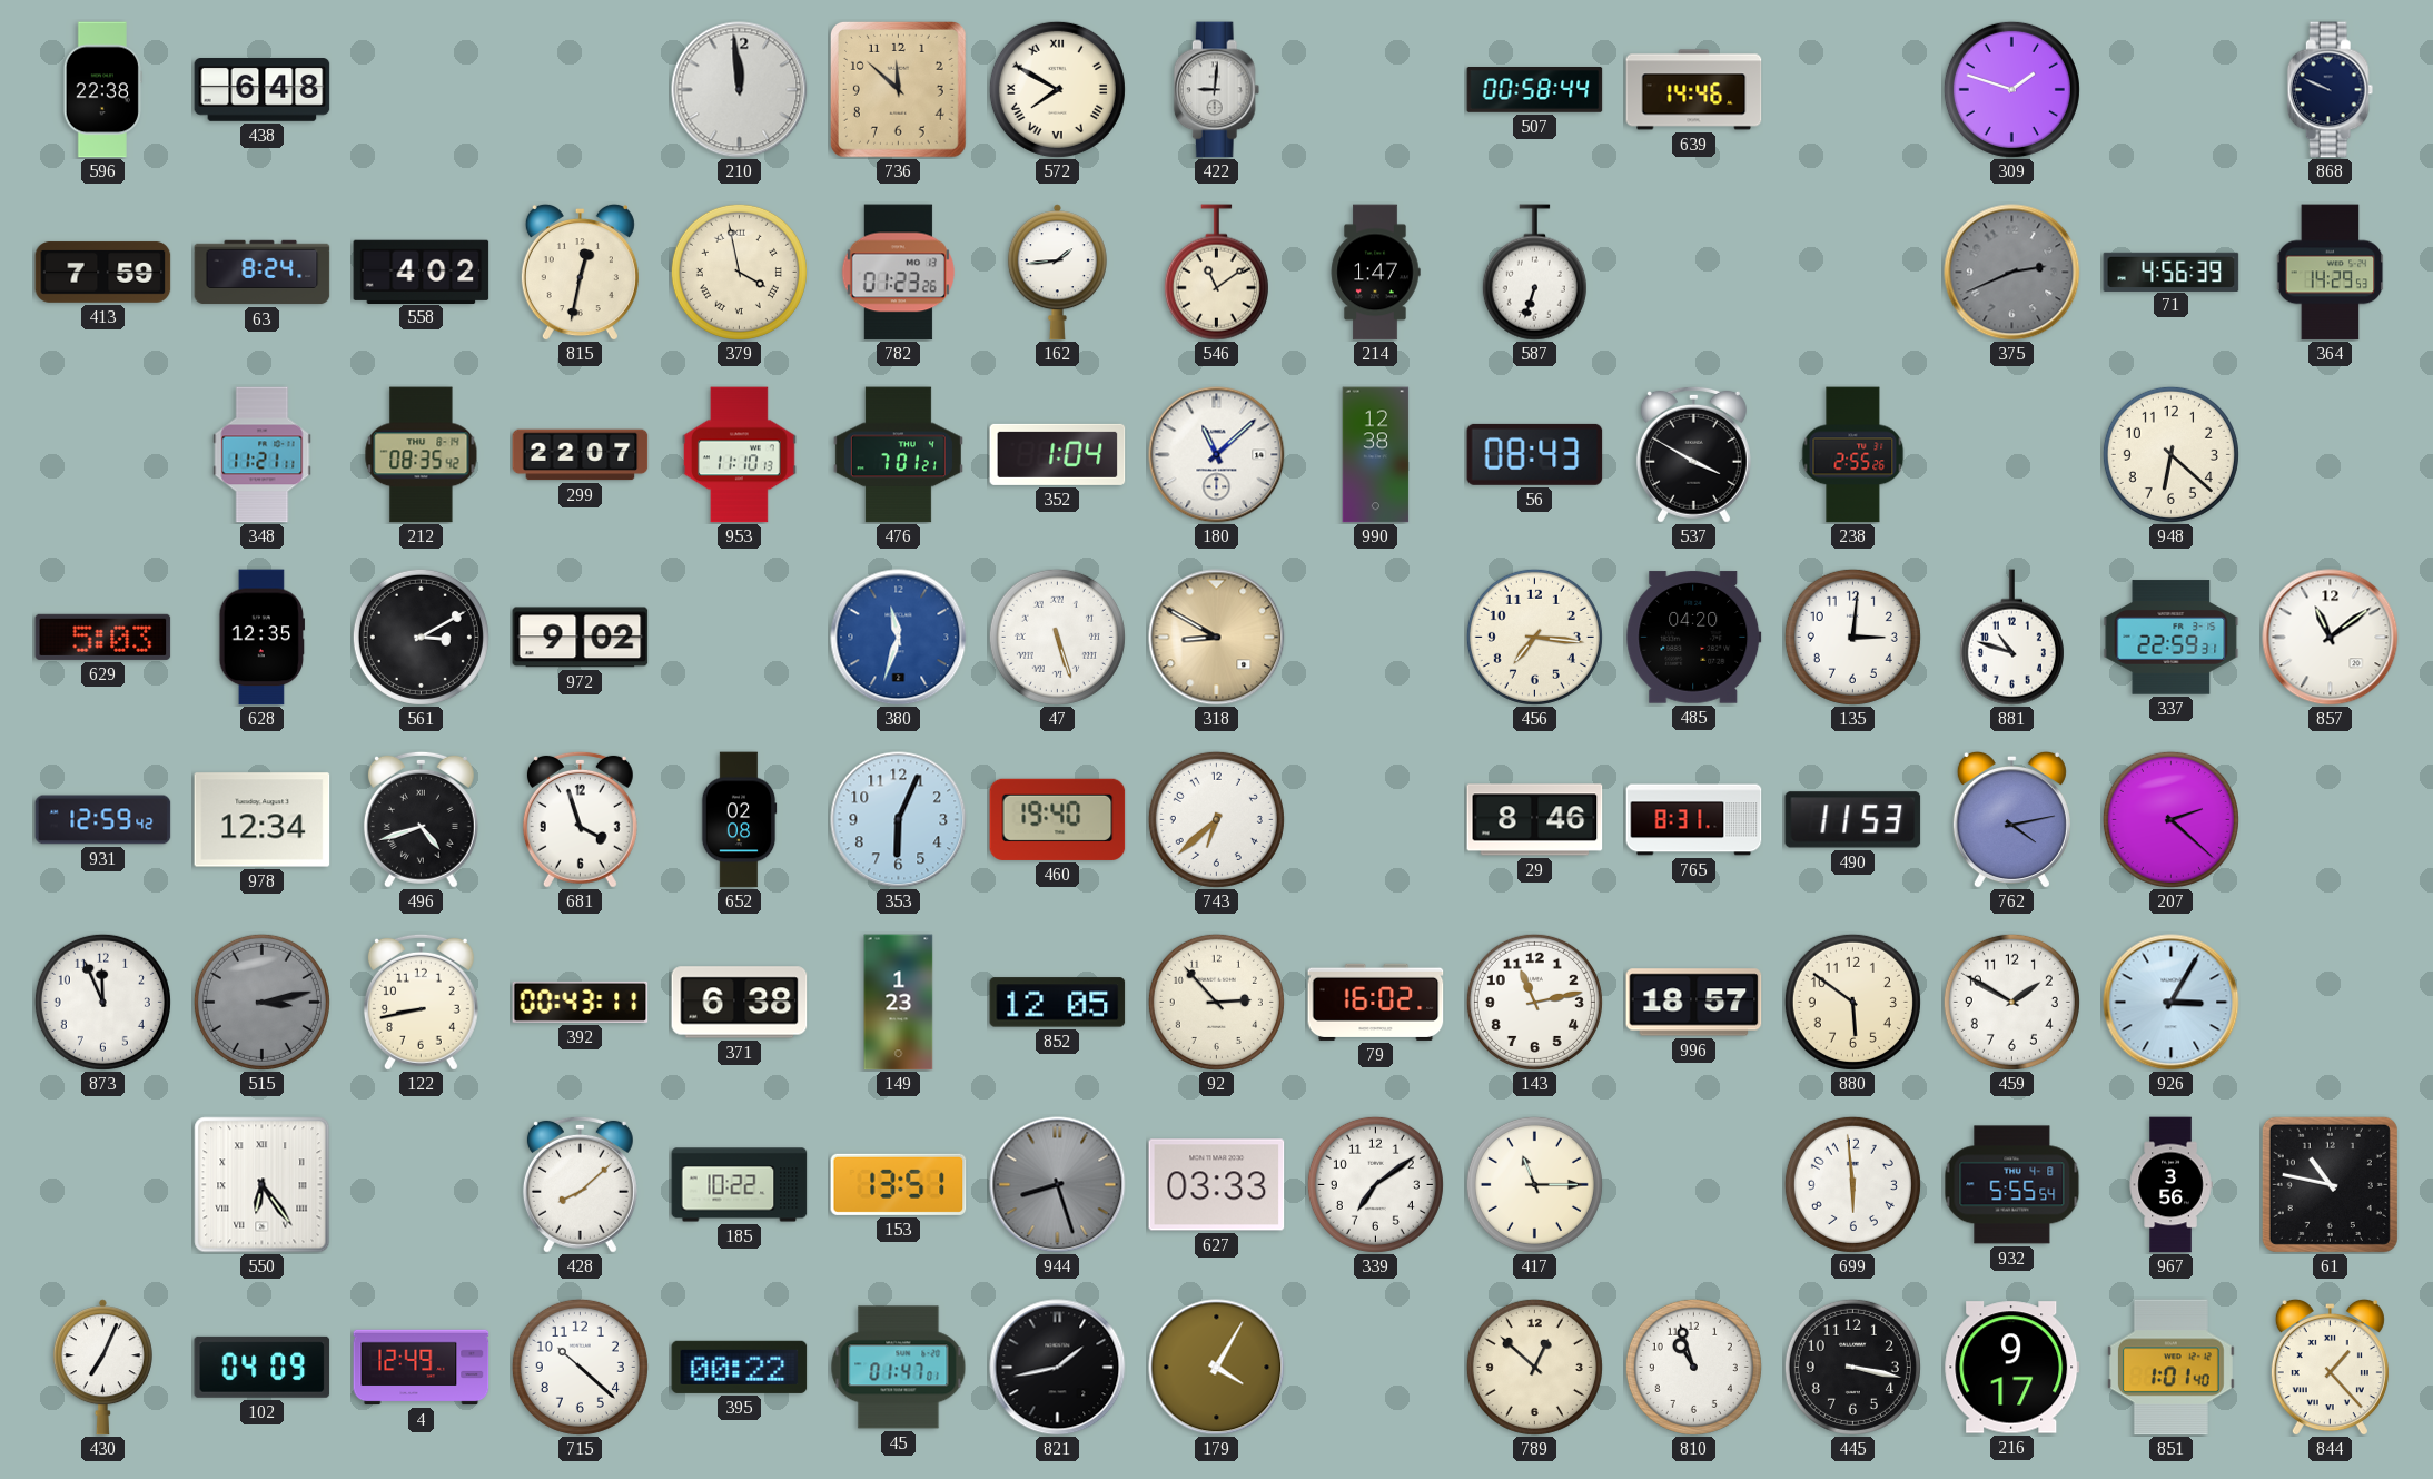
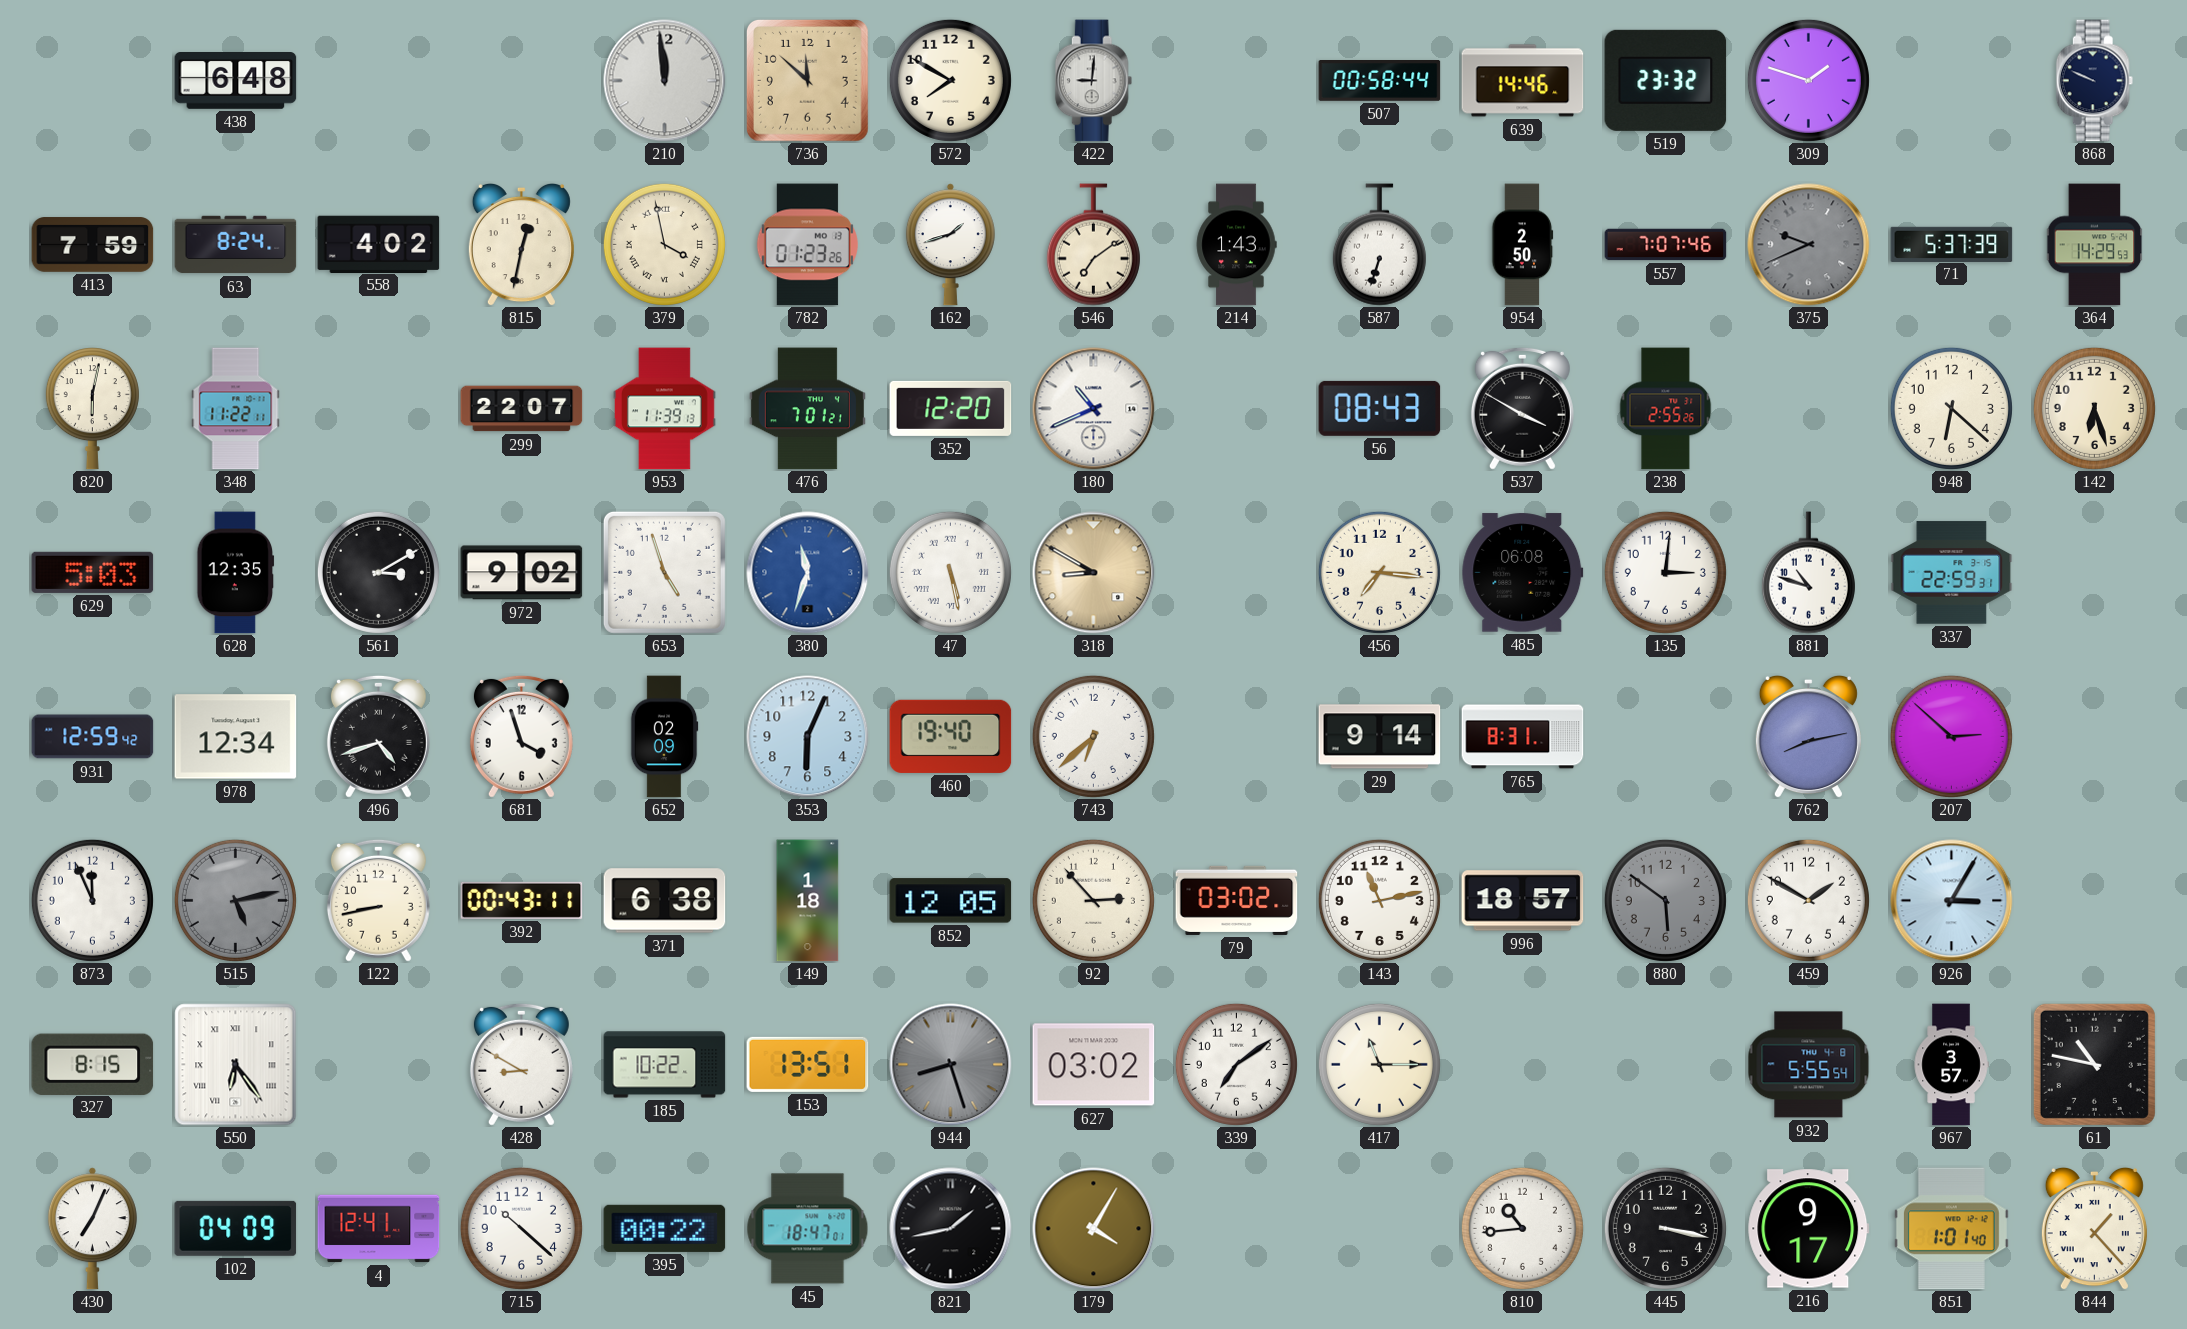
596: 22:38 -> none
572 numerals: Roman -> Arabic
519: none -> 23:32
162: 1:44 -> 1:42
546: 11:09 -> 7:09
214: 1:47 -> 1:43
954: none -> 2:50
557: none -> 7:07
375: 2:41 -> 9:41
71: 4:56 -> 5:37
820: none -> 6:02
348: 11:21 -> 11:22
212: 08:35 -> none
953: 11:10 -> 11:39
352: 1:04 -> 12:20
180: 11:08 -> 10:41
990: 12:38 -> none
142: none -> 6:27
653: none -> 4:57
47: 5:27 -> 5:28
485: 04:20 -> 06:08
857: 11:09 -> none
652: 02:08 -> 02:09
29: 8:46 -> 9:14
490: 11:53 -> none
762: 4:13 -> 8:13
207: 2:22 -> 2:52
515: 3:13 -> 5:13
149: 1:23 -> 1:18
79: 16:02 -> 03:02
880 dial: cream -> grey
327: none -> 8:15
428: 8:08 -> 8:50
627: 03:33 -> 03:02
699: 5:59 -> none
967: 3:56 -> 3:57
4: 12:49 -> 12:41
45: 01:47 -> 18:47
789: 12:52 -> none
810: 10:57 -> 10:44
